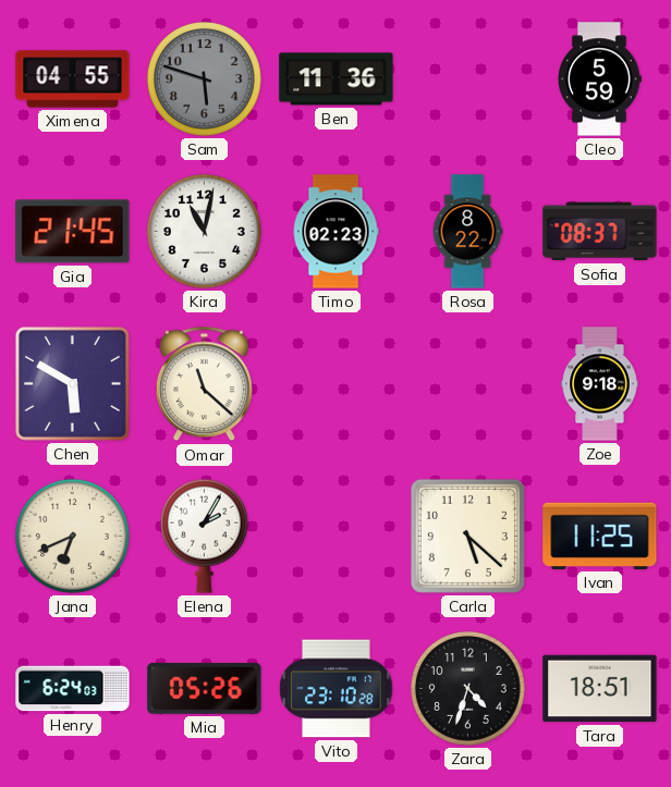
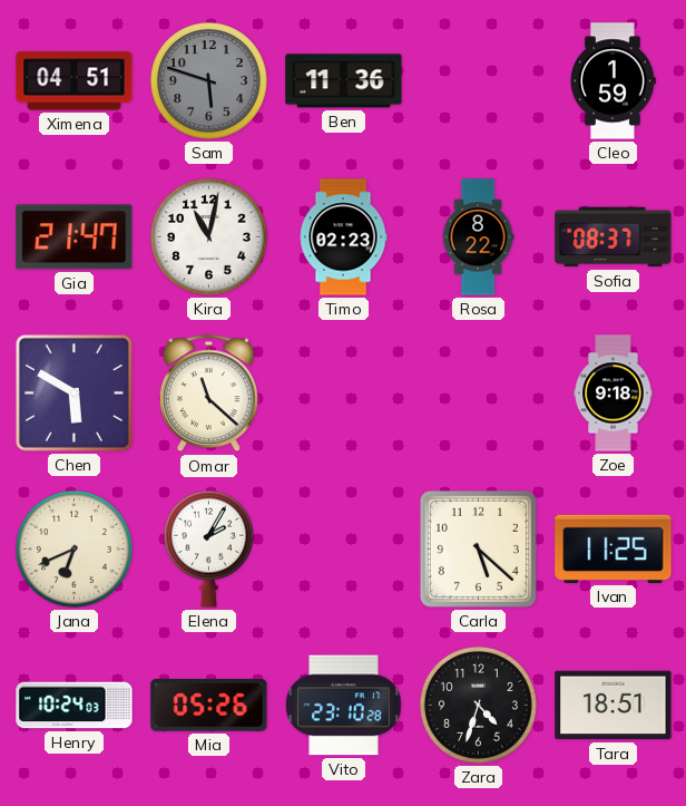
Ximena: 04:55 -> 04:51
Cleo: 5:59 -> 1:59
Gia: 21:45 -> 21:47
Henry: 6:24 -> 10:24
